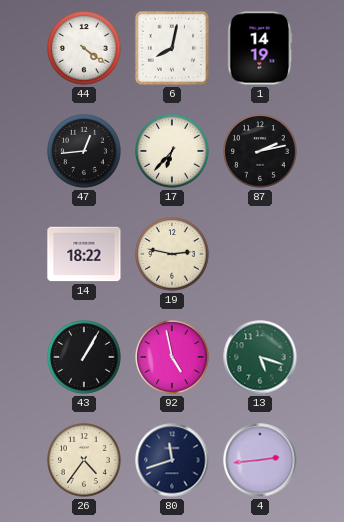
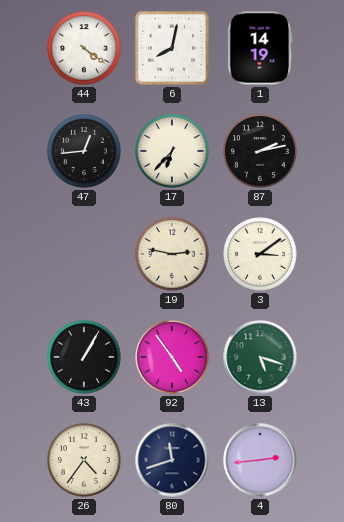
14: 18:22 -> none
3: none -> 3:09
92: 4:58 -> 4:54
